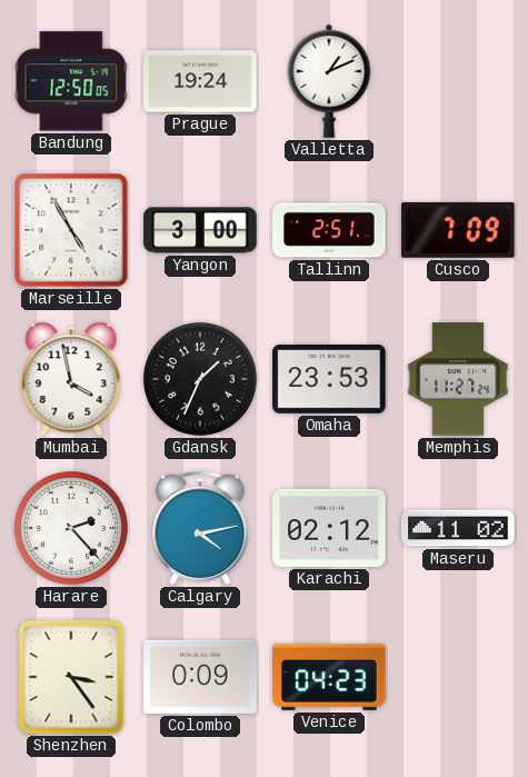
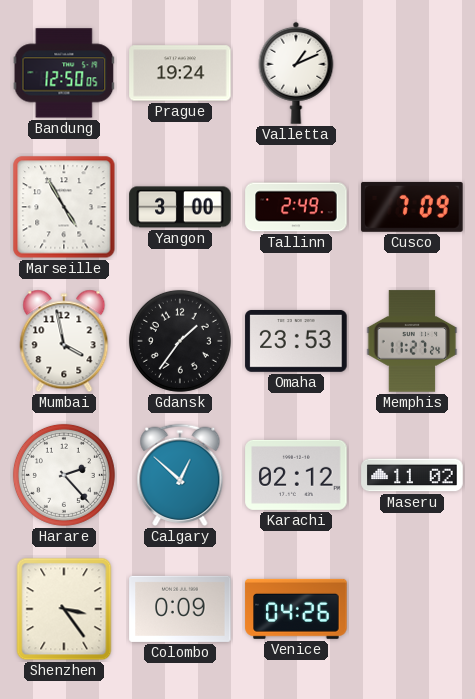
Tallinn: 2:51 -> 2:49
Gdansk: 1:34 -> 1:36
Calgary: 4:13 -> 12:52
Venice: 04:23 -> 04:26
